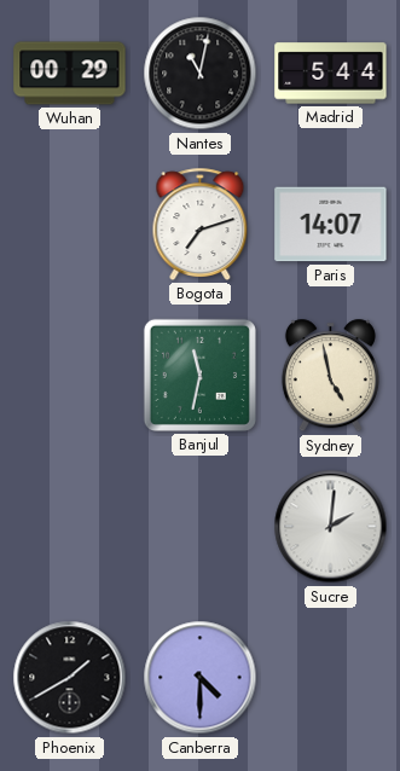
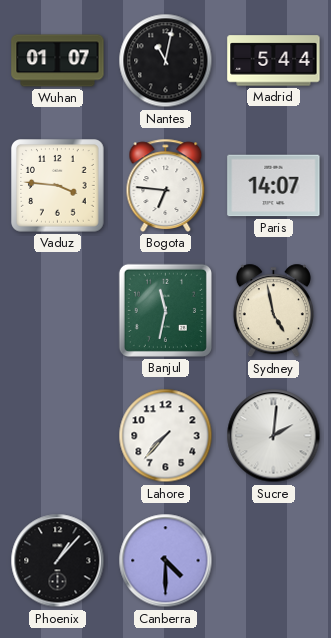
Wuhan: 00:29 -> 01:07
Vaduz: none -> 3:46
Bogota: 7:12 -> 6:46
Lahore: none -> 7:37
Phoenix: 1:40 -> 1:07
